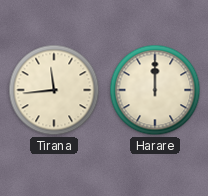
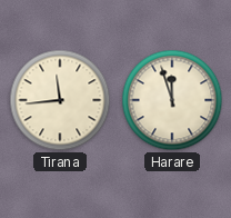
Harare: 12:00 -> 11:57
